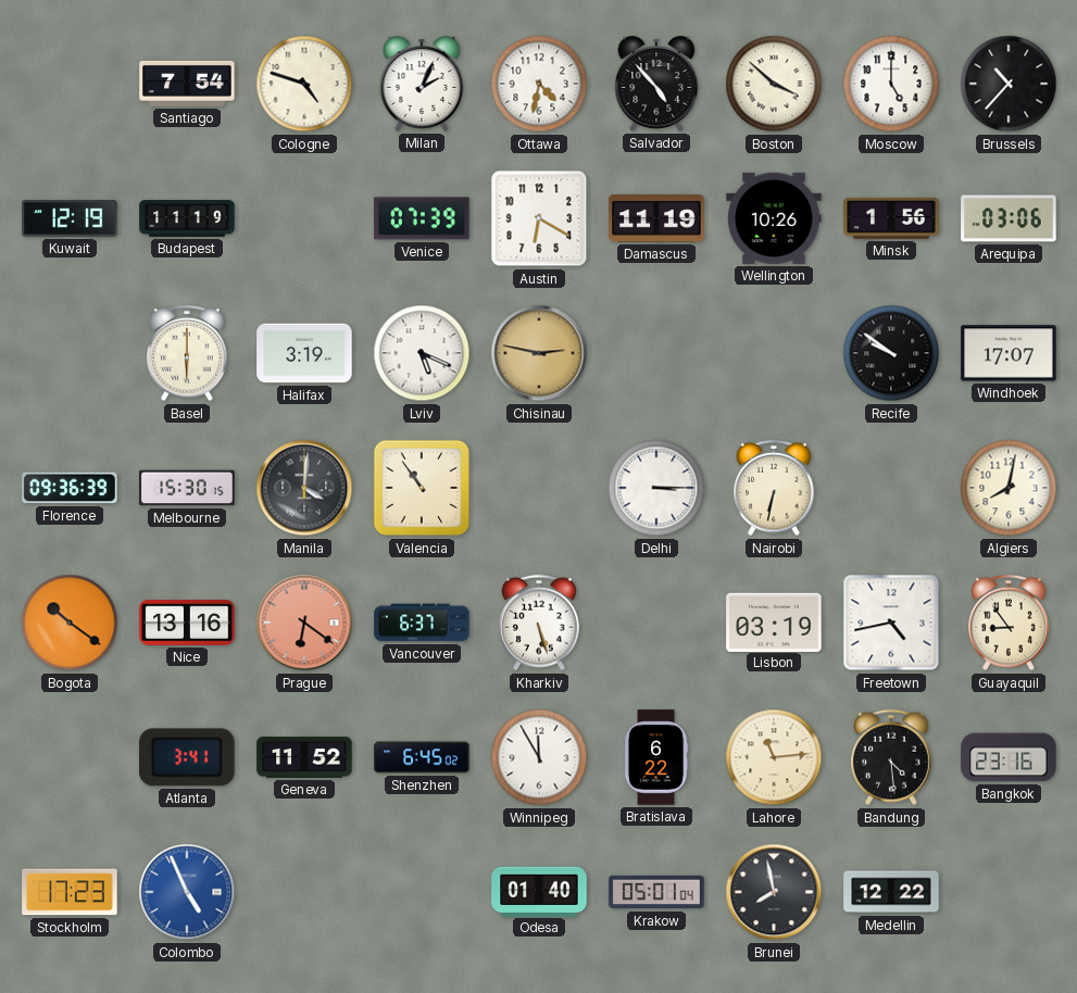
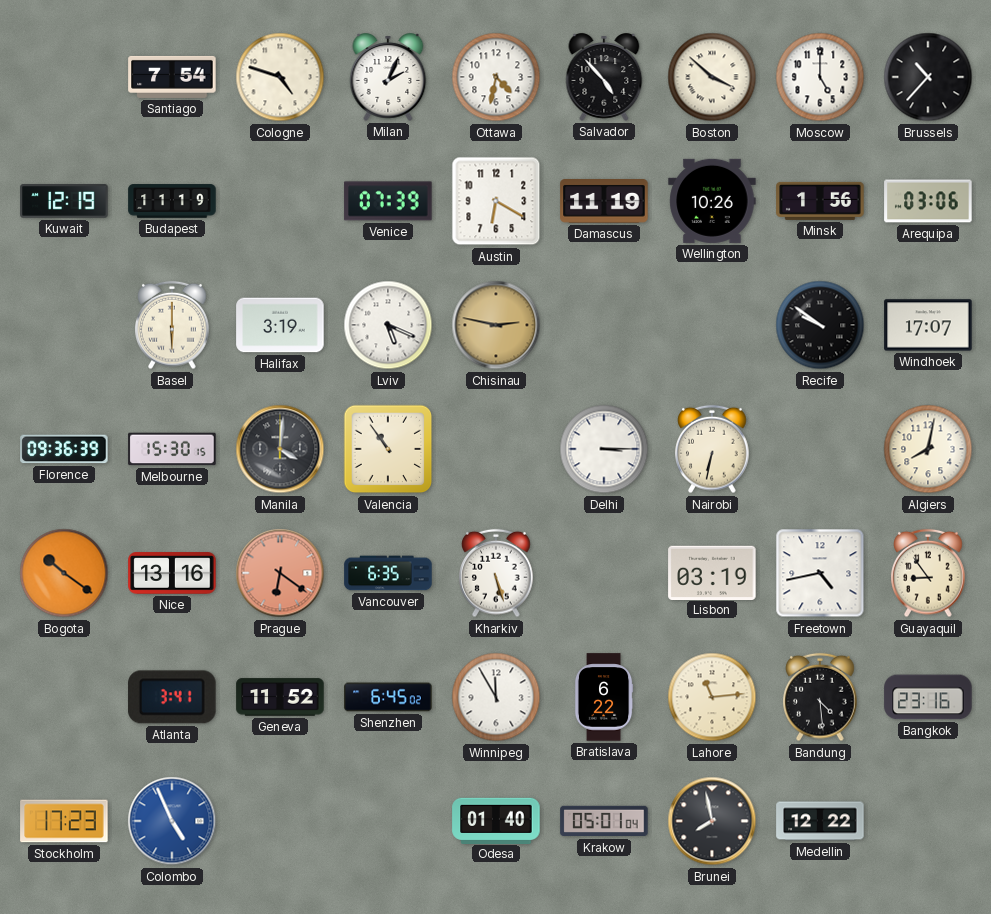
Vancouver: 6:37 -> 6:35
